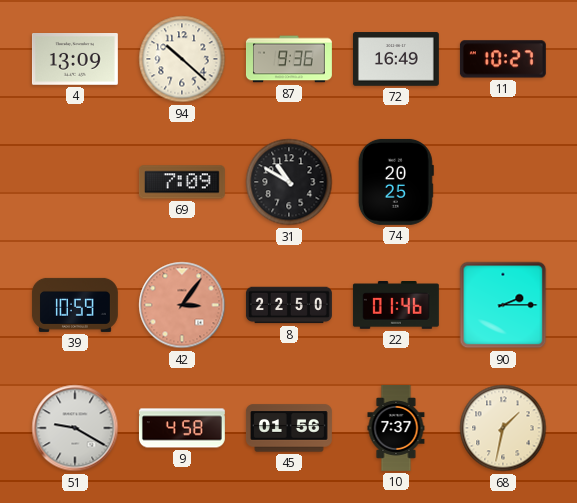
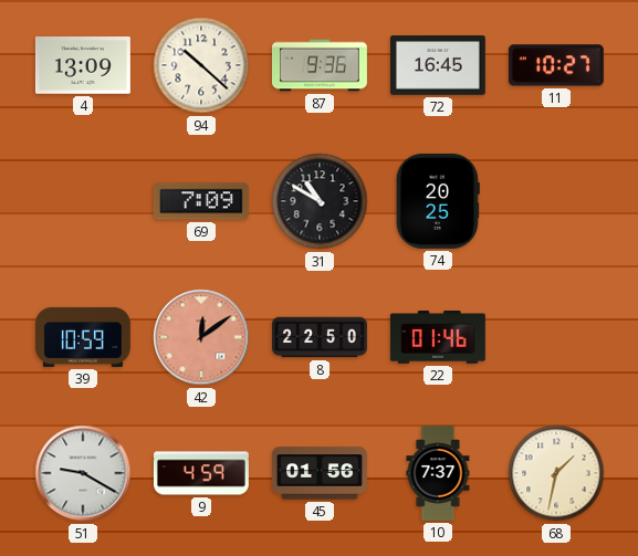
72: 16:49 -> 16:45
42: 3:06 -> 12:09
90: 2:15 -> none
9: 4:58 -> 4:59
